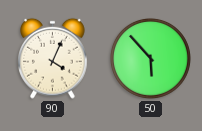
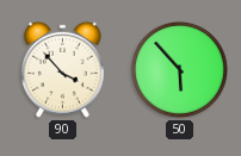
90: 4:04 -> 3:53
